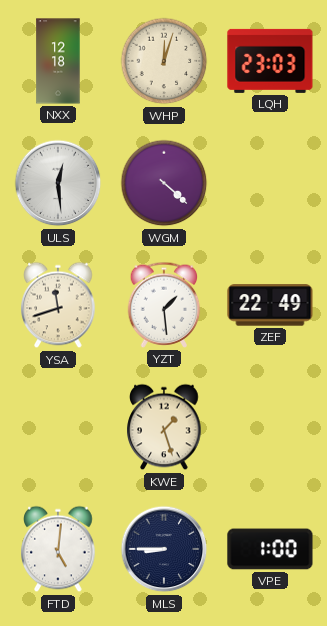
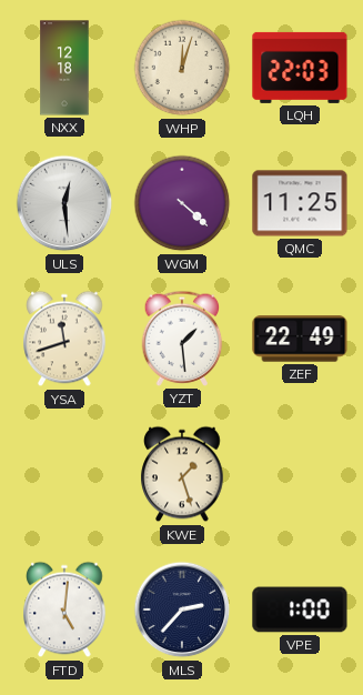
LQH: 23:03 -> 22:03
QMC: none -> 11:25
MLS: 8:45 -> 2:37
